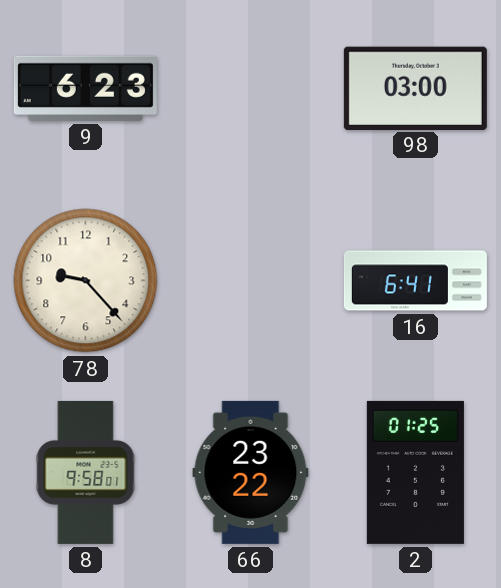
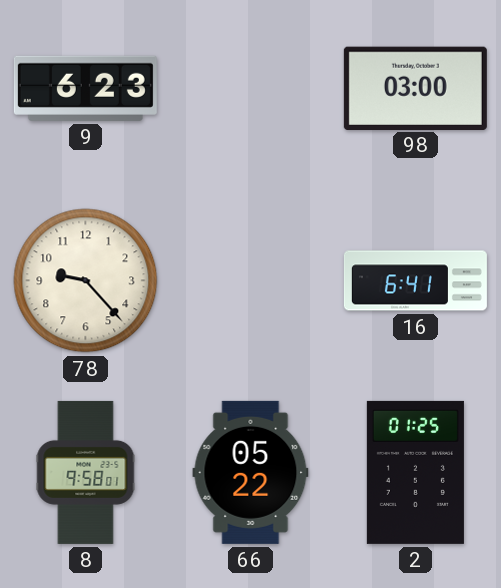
66: 23:22 -> 05:22
